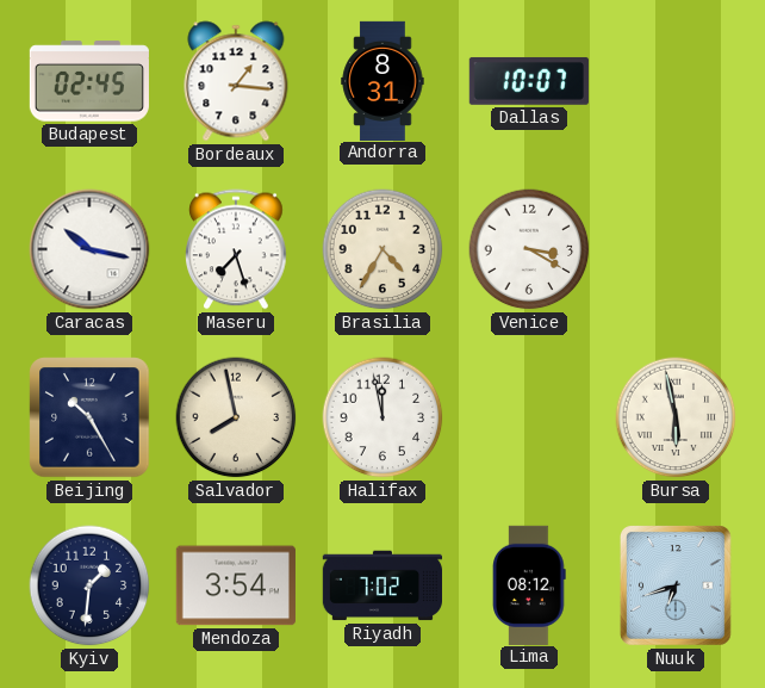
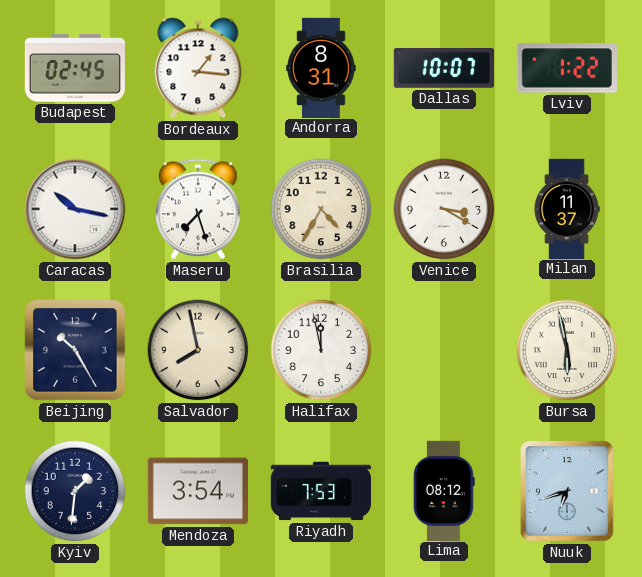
Lviv: none -> 1:22
Milan: none -> 11:37
Riyadh: 7:02 -> 7:53
